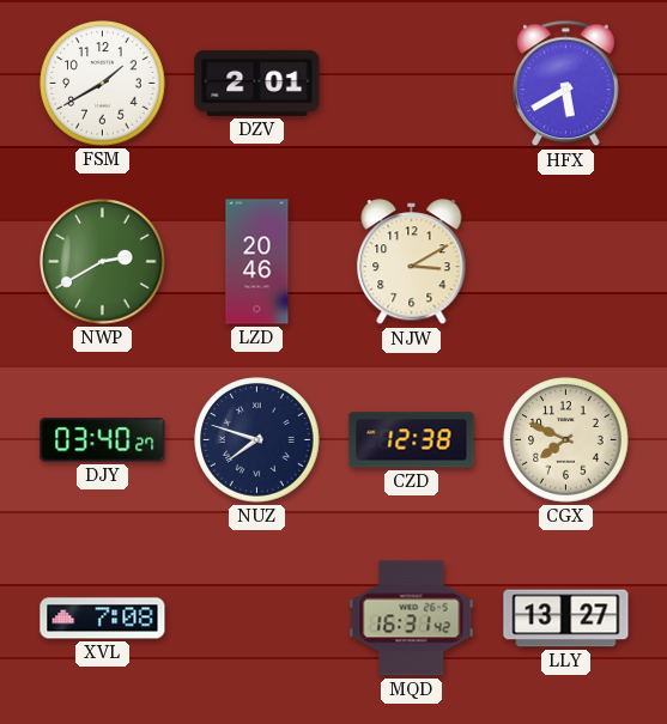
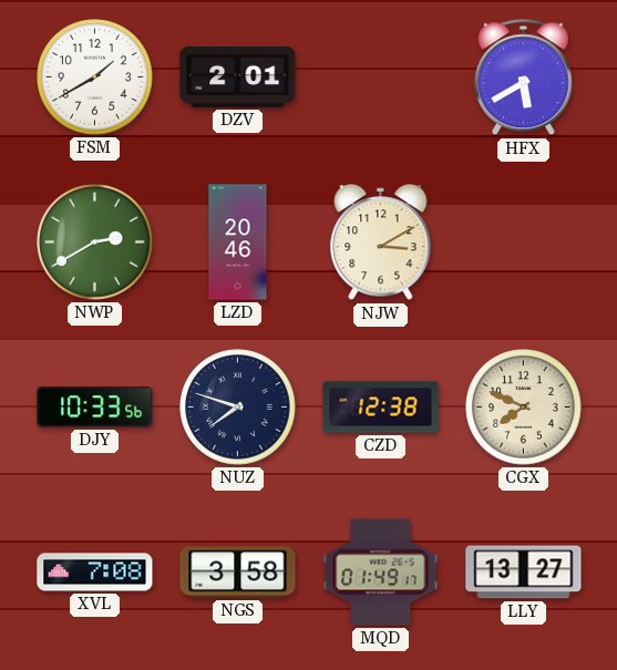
DJY: 03:40 -> 10:33
NGS: none -> 3:58
MQD: 16:31 -> 01:49
